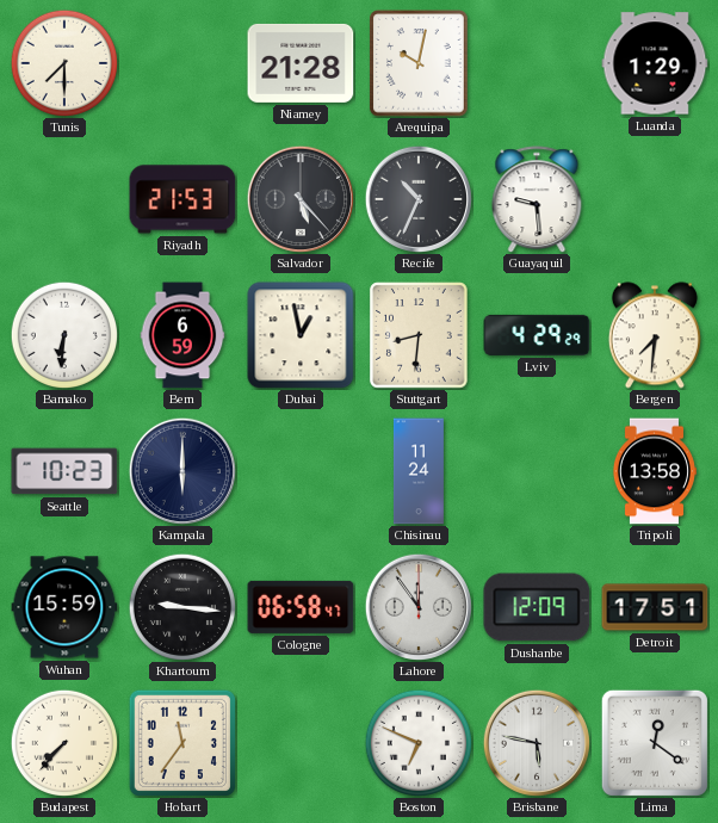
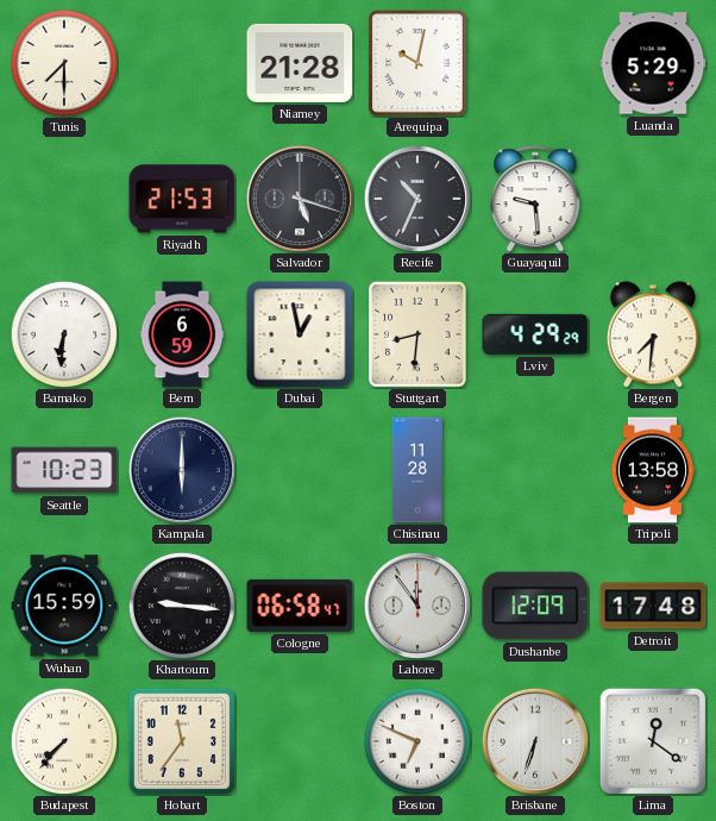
Luanda: 1:29 -> 5:29
Salvador: 5:23 -> 5:18
Chisinau: 11:24 -> 11:28
Detroit: 17:51 -> 17:48
Brisbane: 5:47 -> 6:33
